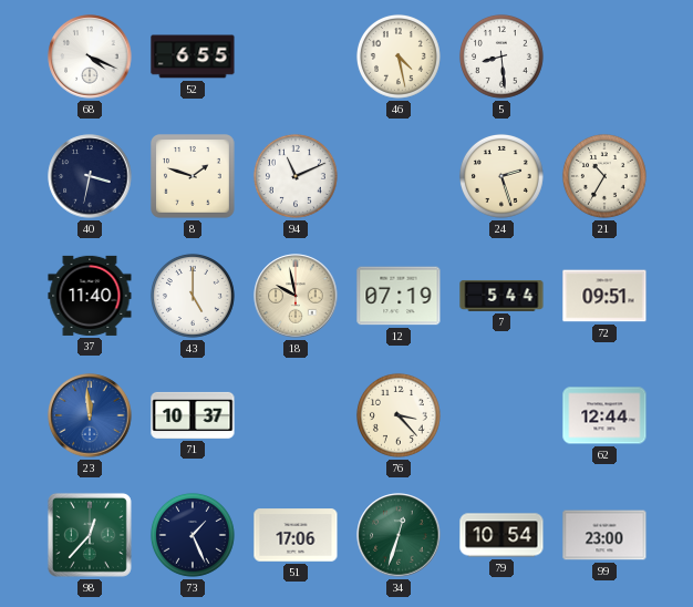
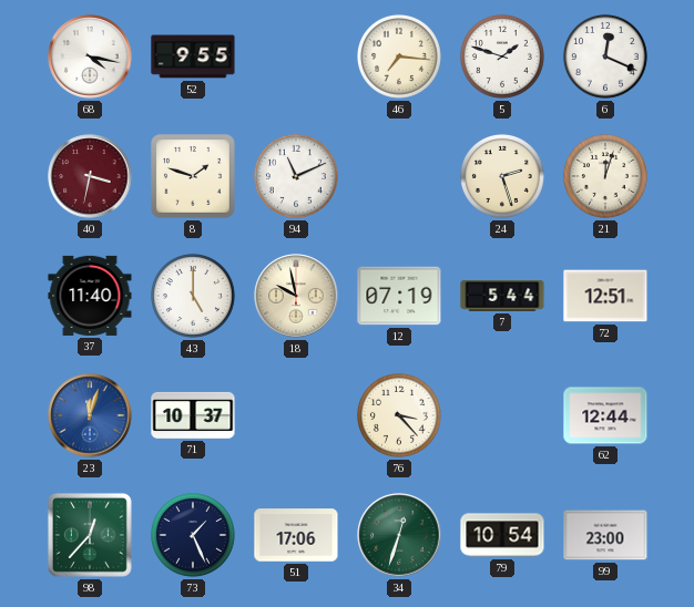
68: 4:19 -> 4:17
52: 6:55 -> 9:55
46: 4:28 -> 7:16
5: 8:29 -> 1:48
6: none -> 12:19
40 dial: navy -> burgundy
21: 10:35 -> 12:03
72: 09:51 -> 12:51
23: 11:59 -> 12:03
